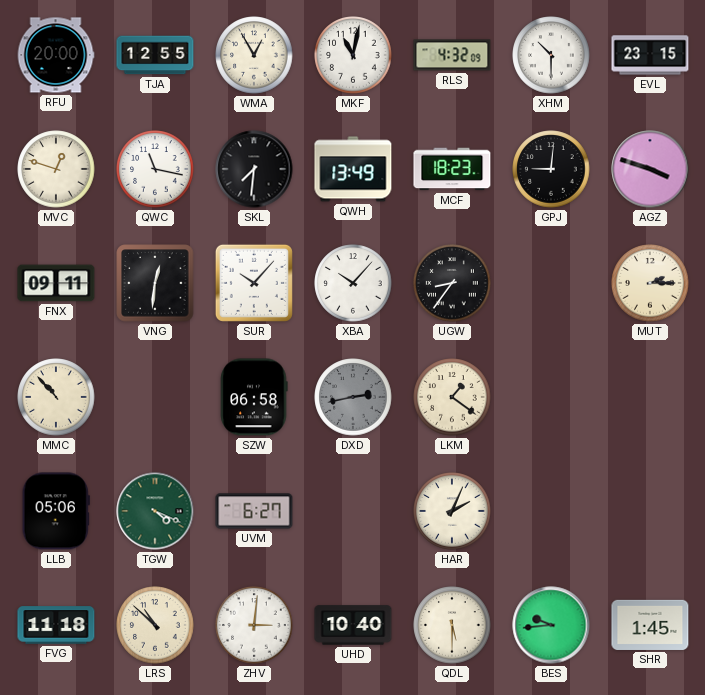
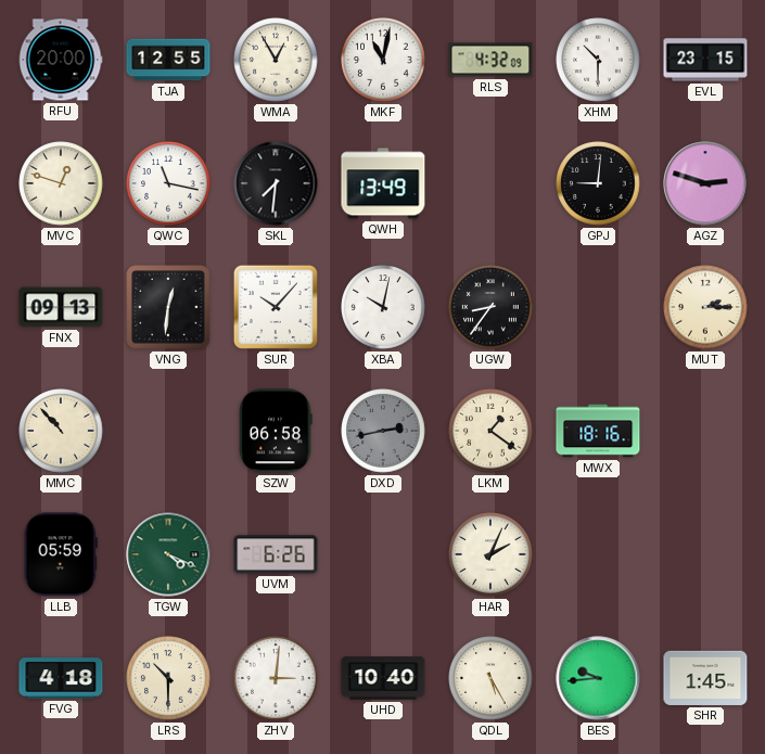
MCF: 18:23 -> none
AGZ: 3:48 -> 2:48
FNX: 09:11 -> 09:13
XBA: 10:07 -> 10:02
MWX: none -> 18:16
LLB: 05:06 -> 05:59
UVM: 6:27 -> 6:26
FVG: 11:18 -> 4:18
LRS: 10:52 -> 10:30
QDL: 5:30 -> 5:25
